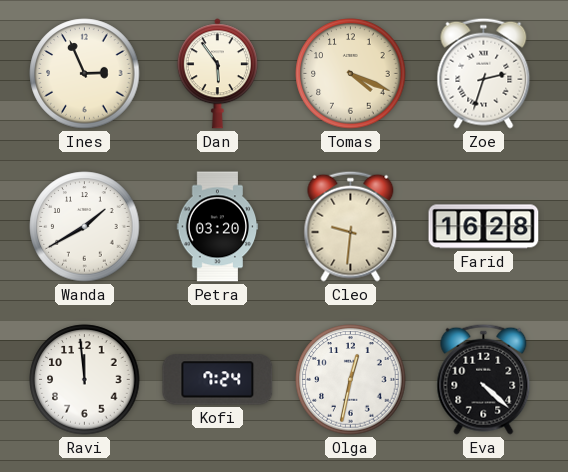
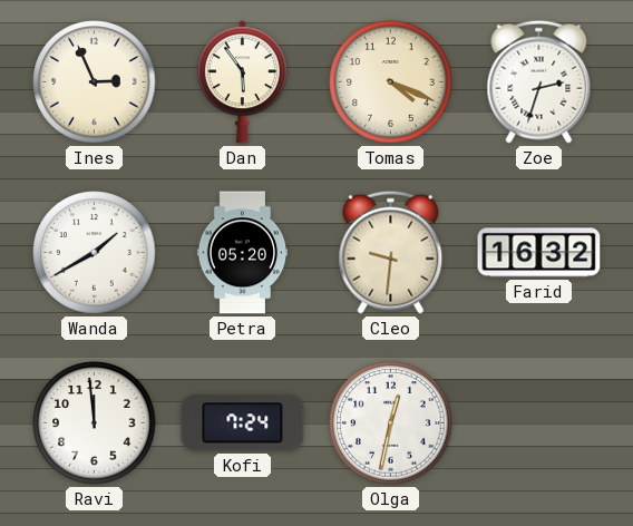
Petra: 03:20 -> 05:20
Farid: 16:28 -> 16:32
Eva: 4:22 -> none
